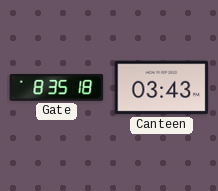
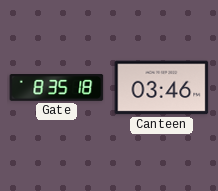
Canteen: 03:43 -> 03:46
